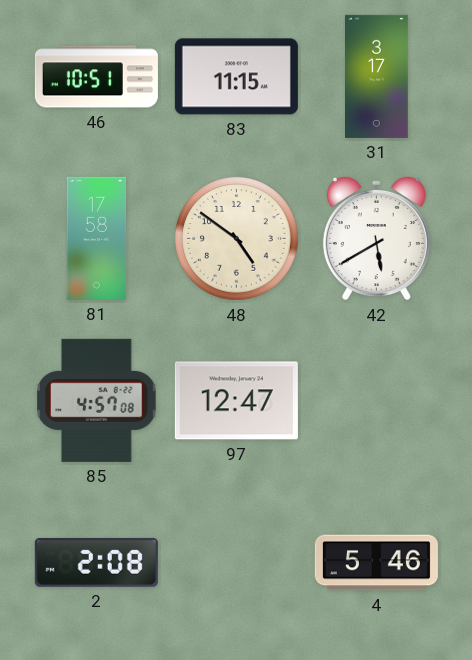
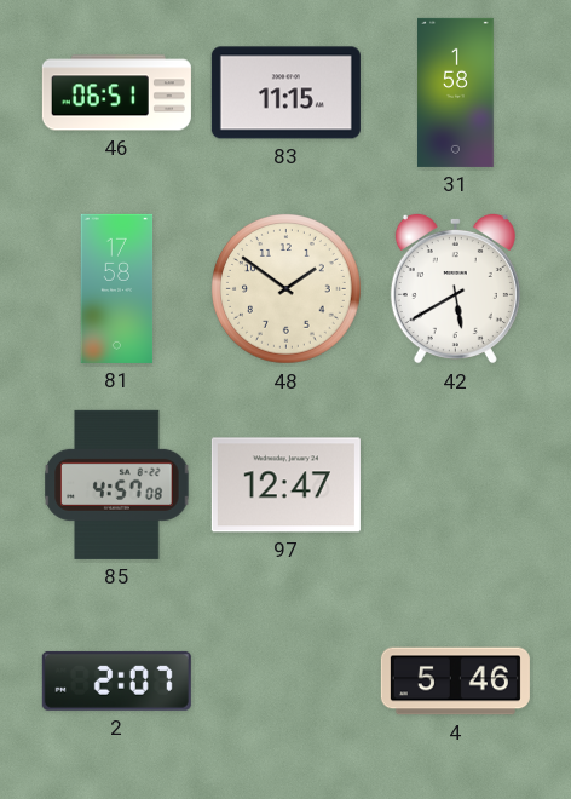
46: 10:51 -> 06:51
31: 3:17 -> 1:58
48: 4:51 -> 1:51
2: 2:08 -> 2:07
